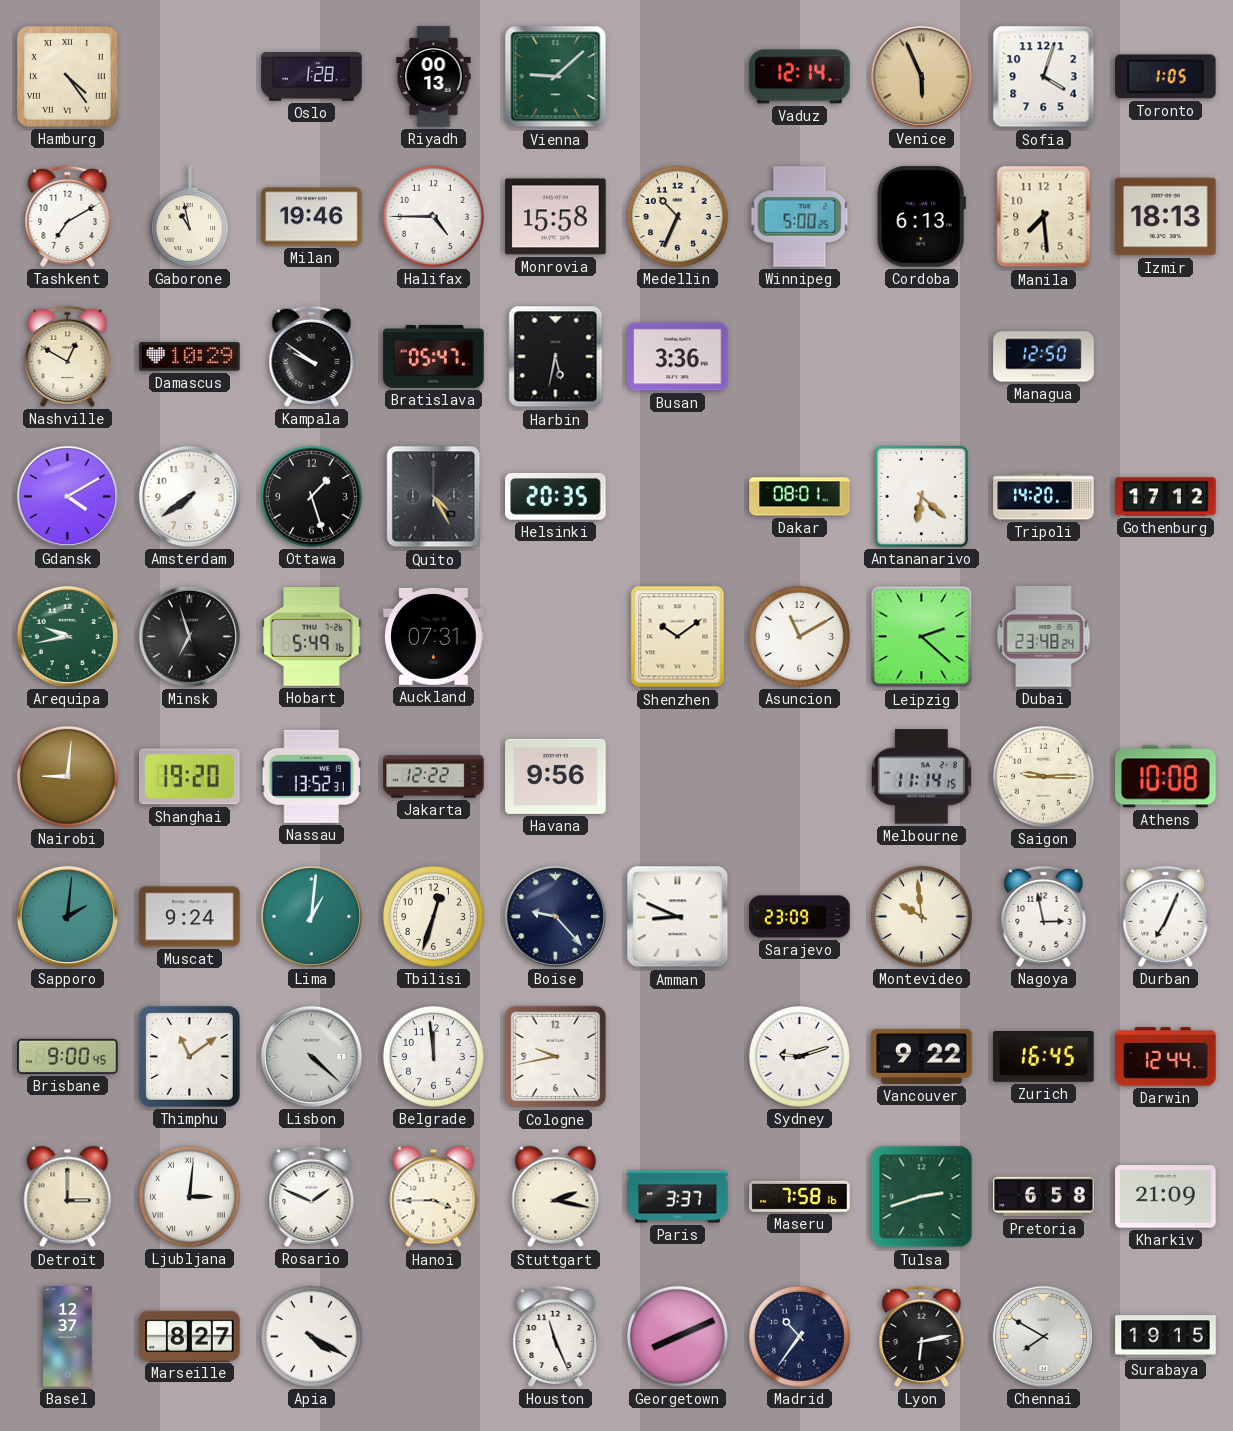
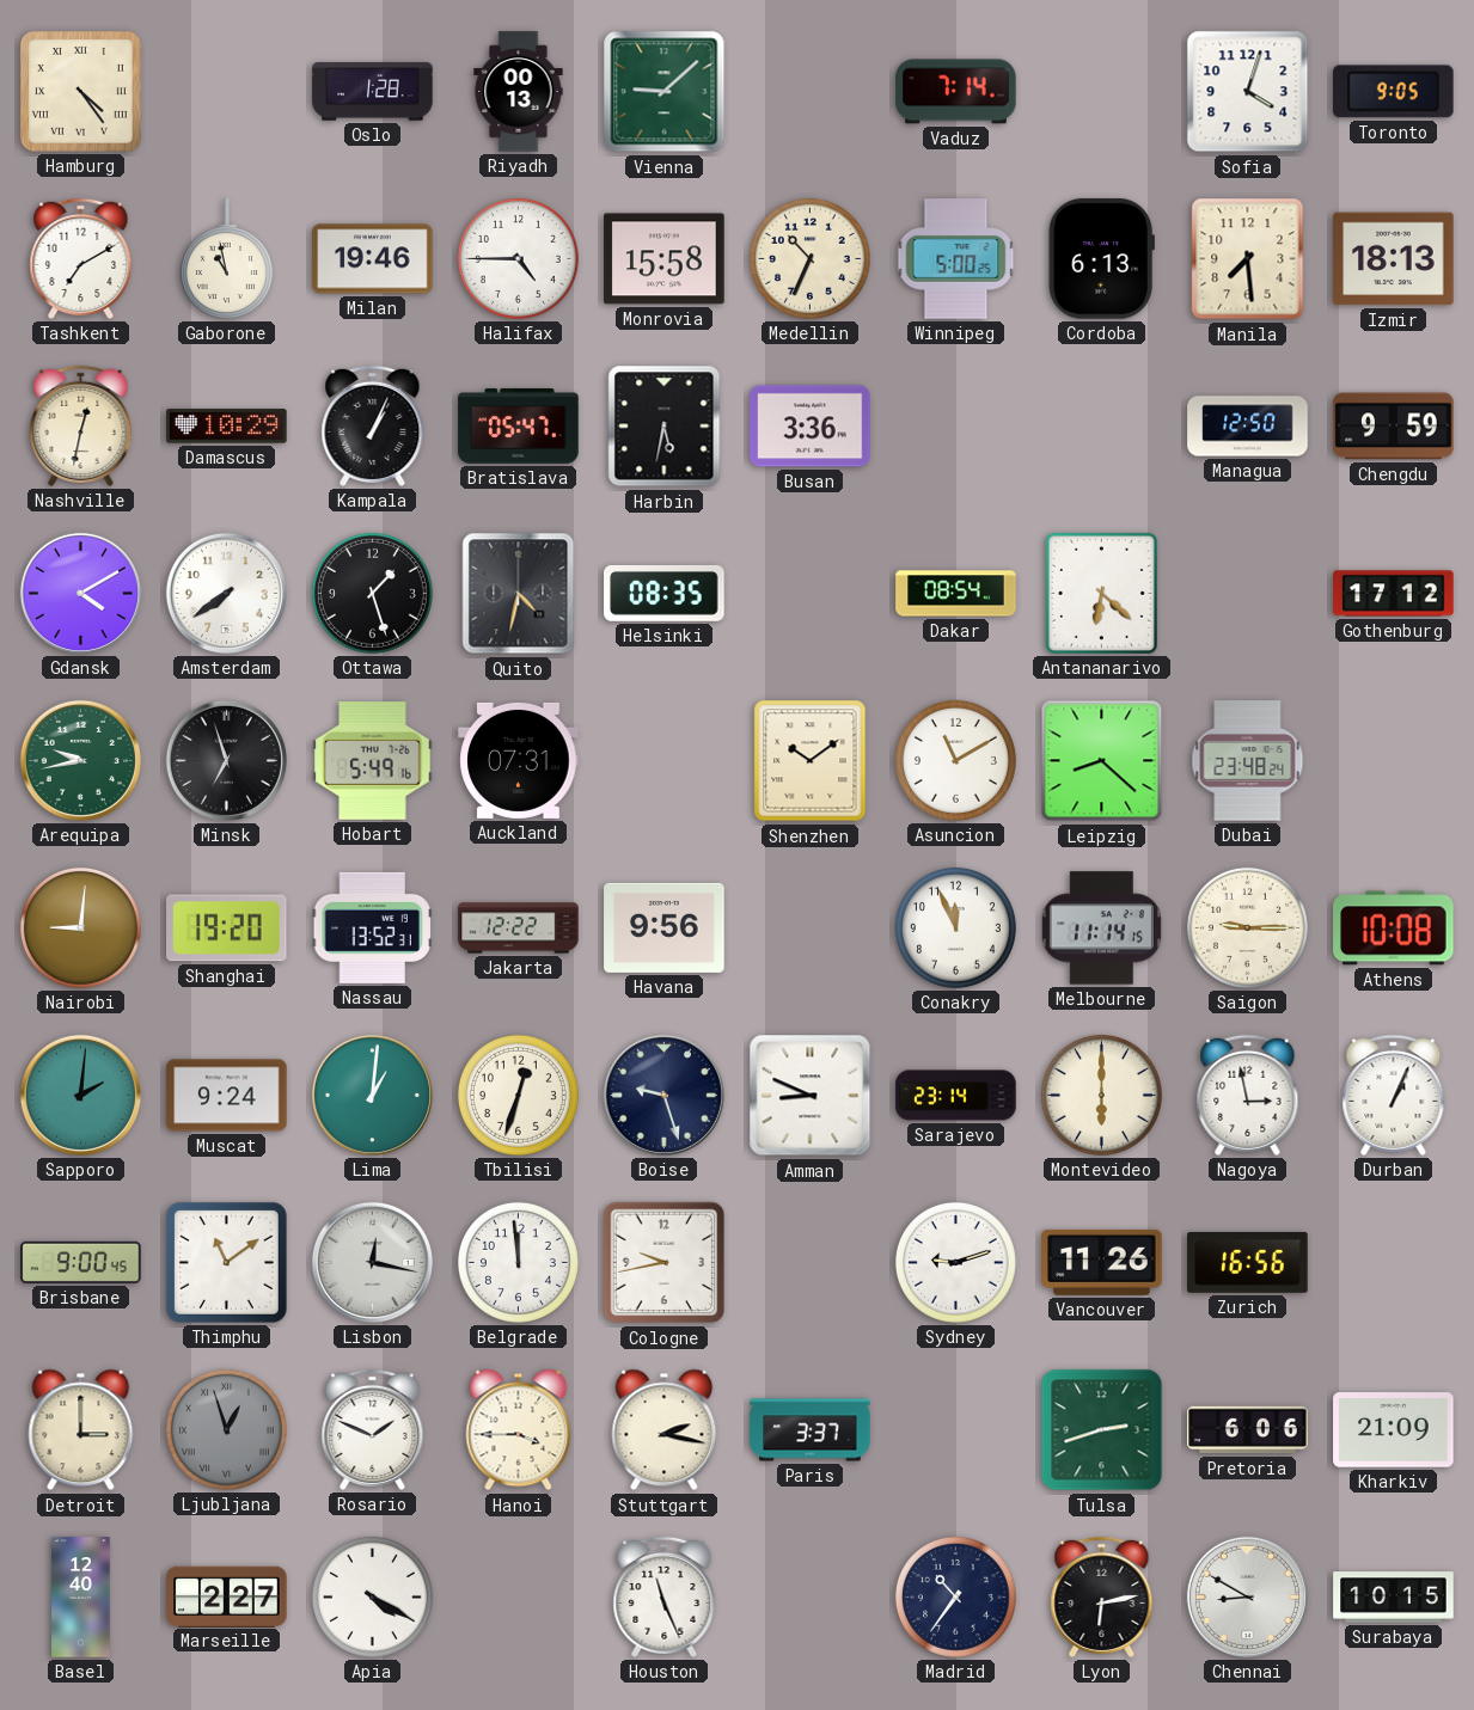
Vaduz: 12:14 -> 7:14
Venice: 5:56 -> none
Toronto: 1:05 -> 9:05
Nashville: 12:50 -> 12:32
Kampala: 9:51 -> 1:04
Chengdu: none -> 9:59
Quito: 4:25 -> 4:32
Helsinki: 20:35 -> 08:35
Dakar: 08:01 -> 08:54
Tripoli: 14:20 -> none
Leipzig: 2:22 -> 8:22
Conakry: none -> 11:56
Boise: 9:23 -> 9:27
Sarajevo: 23:09 -> 23:14
Montevideo: 9:59 -> 6:00
Durban: 7:04 -> 1:04
Lisbon: 4:22 -> 12:17
Vancouver: 9:22 -> 11:26
Zurich: 16:45 -> 16:56
Darwin: 12:44 -> none
Ljubljana: 3:01 -> 12:57
Ljubljana dial: white -> grey
Maseru: 7:58 -> none
Pretoria: 6:58 -> 6:06
Basel: 12:37 -> 12:40
Marseille: 8:27 -> 2:27
Georgetown: 8:11 -> none
Chennai: 7:50 -> 8:50
Surabaya: 19:15 -> 10:15
